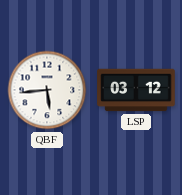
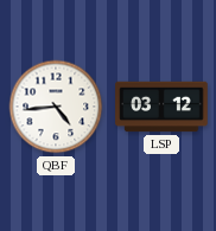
QBF: 5:44 -> 4:44
